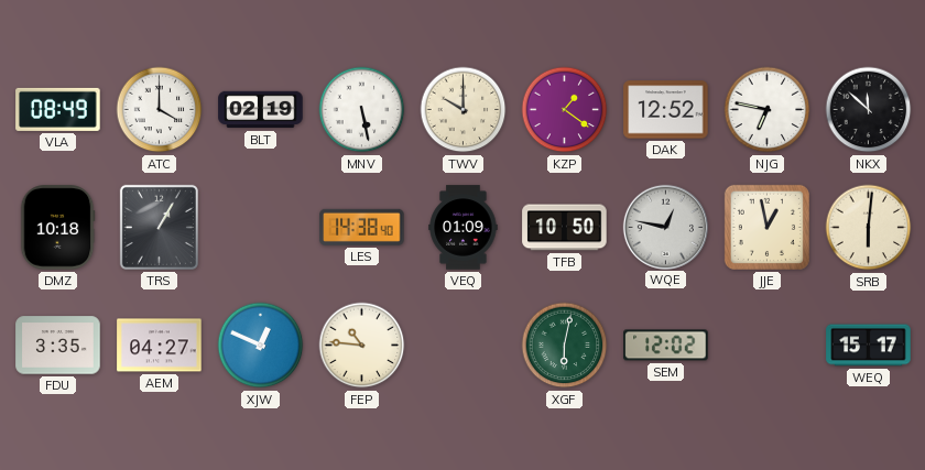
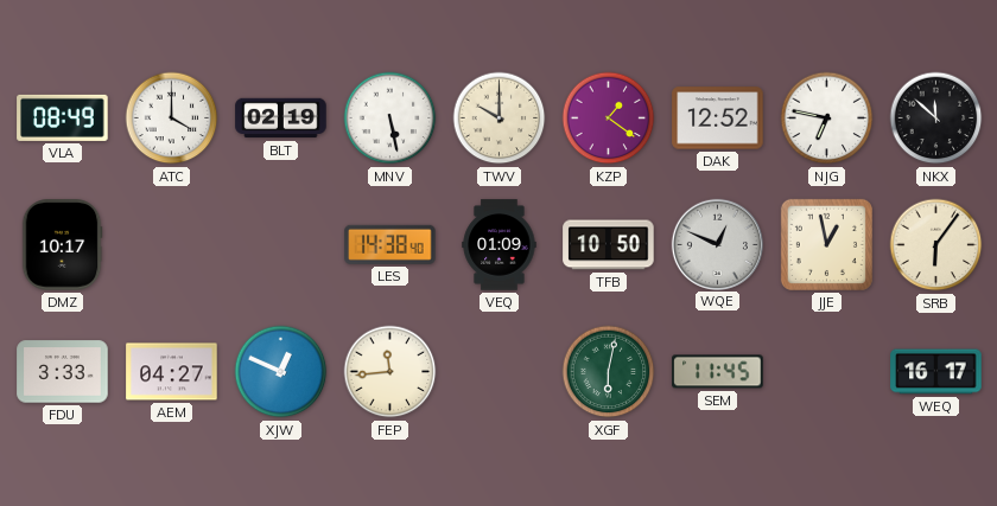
DMZ: 10:18 -> 10:17
TRS: 1:05 -> none
WQE: 12:47 -> 12:49
SRB: 6:01 -> 6:06
FDU: 3:35 -> 3:33
FEP: 10:46 -> 11:44
SEM: 12:02 -> 11:45
WEQ: 15:17 -> 16:17
